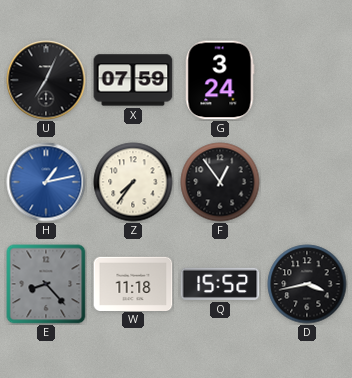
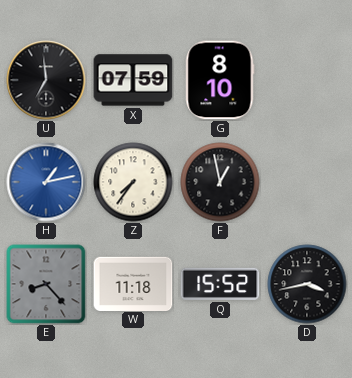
U: 7:04 -> 6:59
G: 3:24 -> 8:10
F: 12:54 -> 12:58
